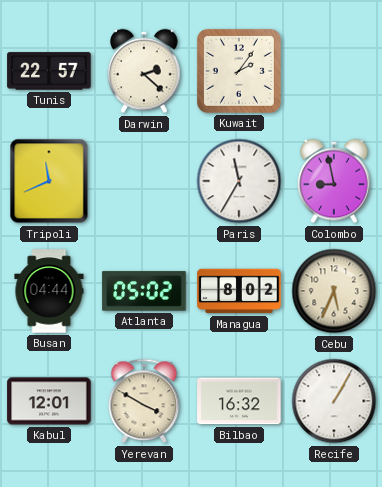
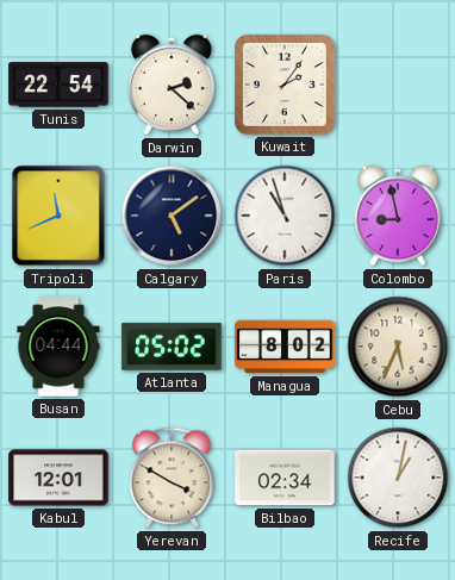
Tunis: 22:57 -> 22:54
Calgary: none -> 5:09
Paris: 11:35 -> 10:57
Bilbao: 16:32 -> 02:34
Recife: 1:05 -> 1:02
